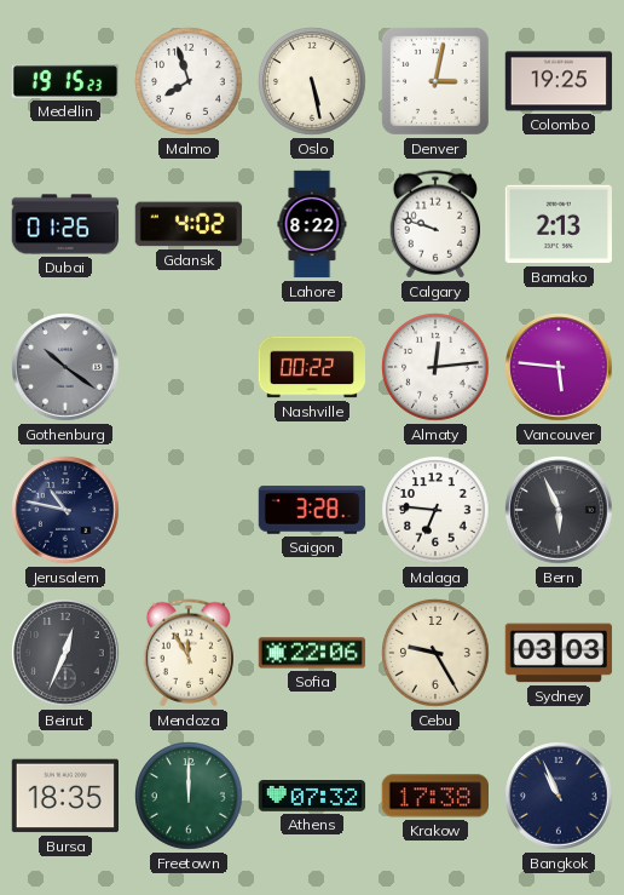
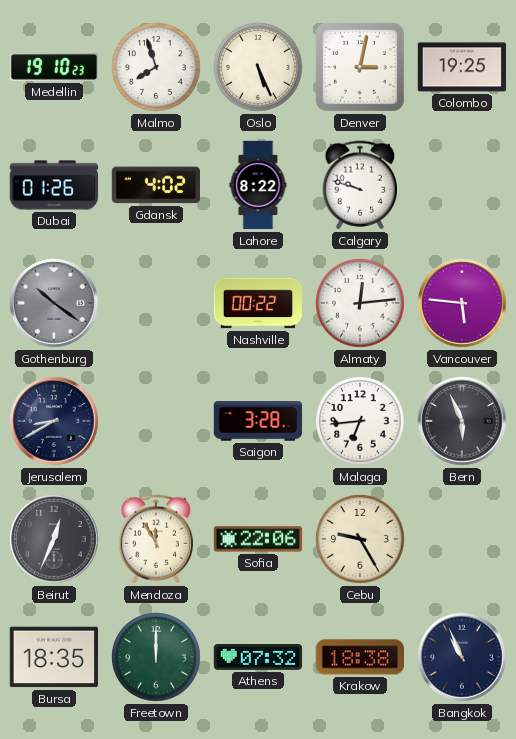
Medellin: 19:15 -> 19:10
Oslo: 5:28 -> 5:26
Bamako: 2:13 -> none
Jerusalem: 10:47 -> 8:40
Malaga: 6:46 -> 6:44
Sydney: 03:03 -> none
Krakow: 17:38 -> 18:38
